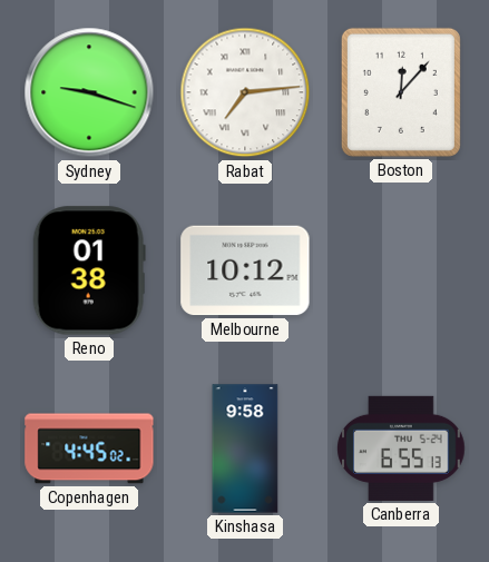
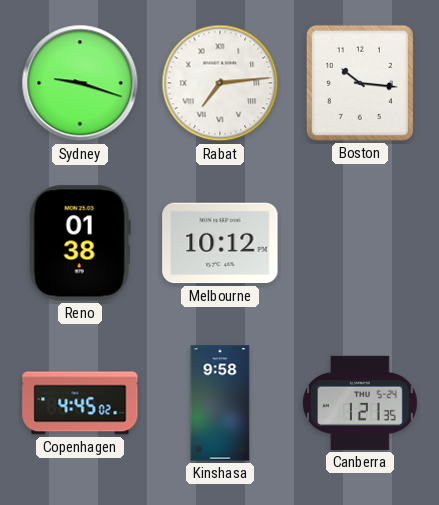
Boston: 12:07 -> 10:16
Canberra: 6:55 -> 1:21
